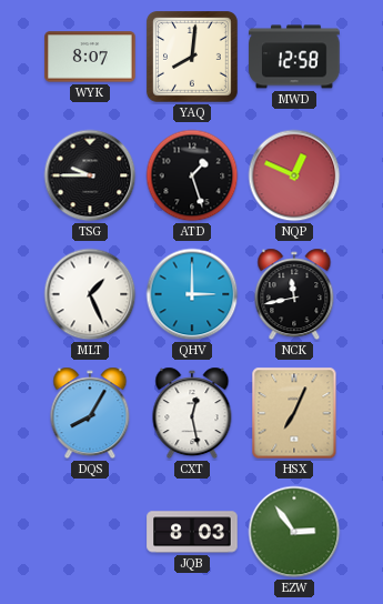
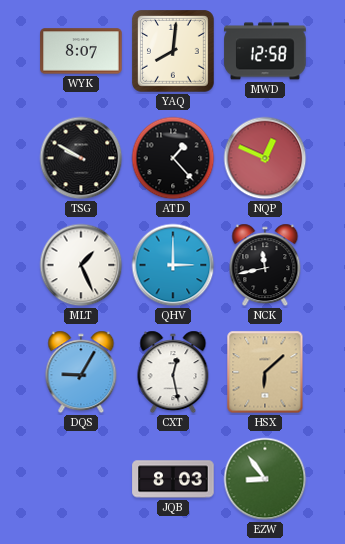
TSG: 9:45 -> 9:50
ATD: 1:27 -> 1:23
DQS: 8:05 -> 9:05
HSX: 7:04 -> 6:08
EZW: 2:54 -> 8:54
